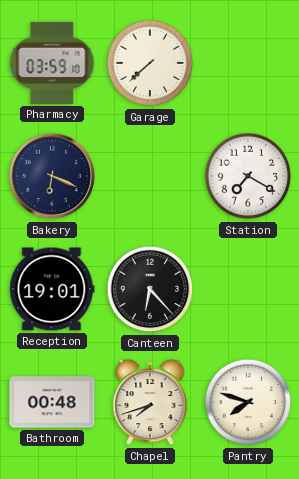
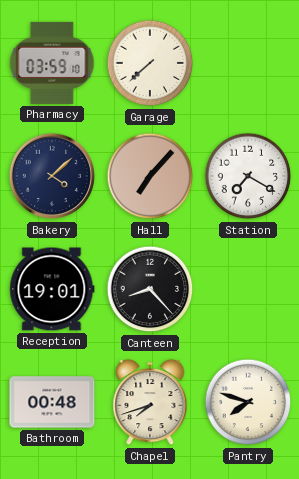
Bakery: 6:19 -> 4:08
Hall: none -> 7:07
Canteen: 6:23 -> 8:23
